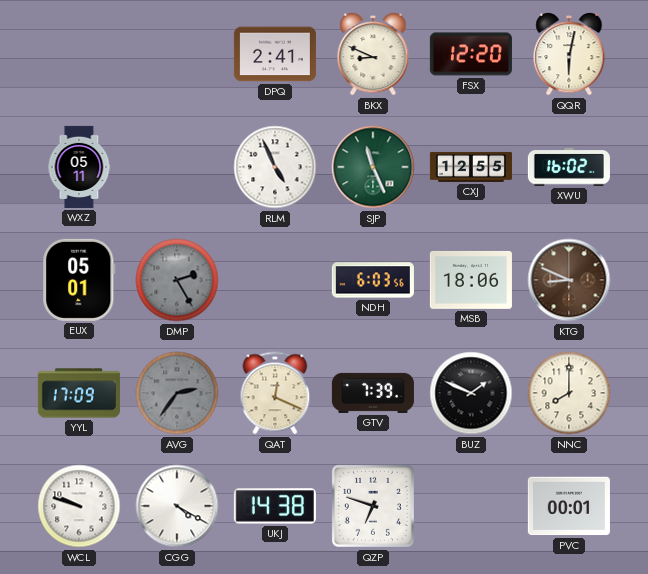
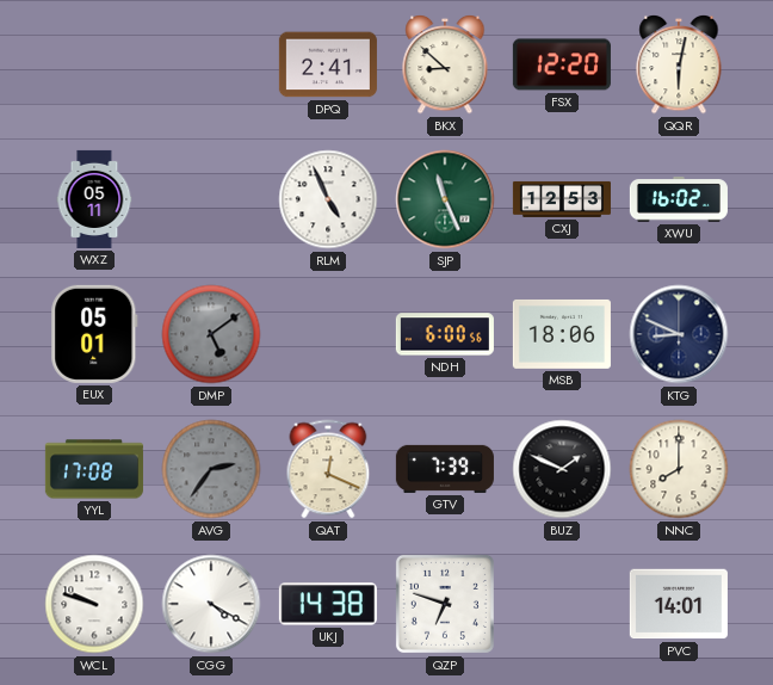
BKX: 8:49 -> 8:52
CXJ: 12:55 -> 12:53
DMP: 2:25 -> 5:09
NDH: 6:03 -> 6:00
KTG dial: brown -> navy
YYL: 17:09 -> 17:08
PVC: 00:01 -> 14:01
